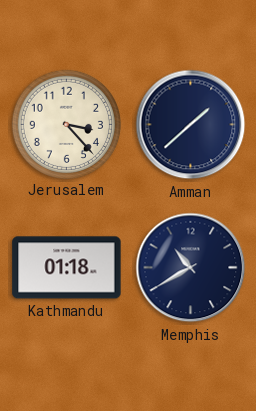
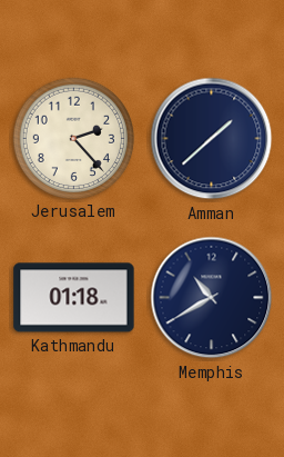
Jerusalem: 3:23 -> 2:23
